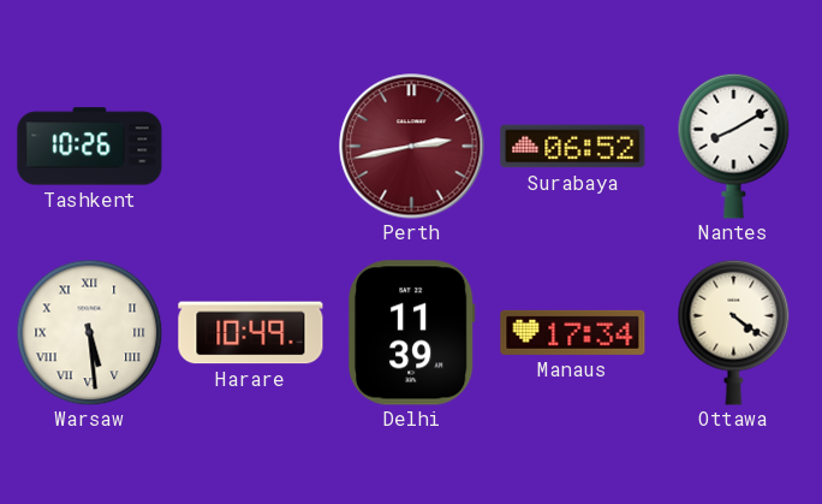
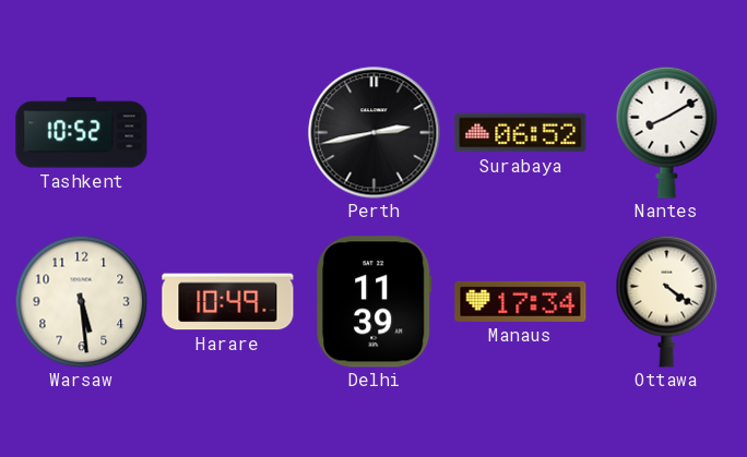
Tashkent: 10:26 -> 10:52
Perth dial: burgundy -> black
Warsaw numerals: Roman -> Arabic
